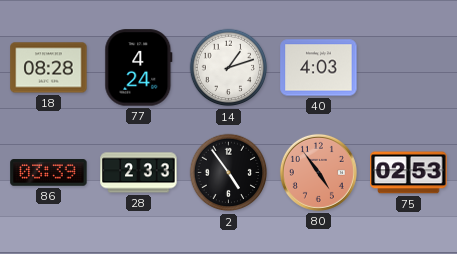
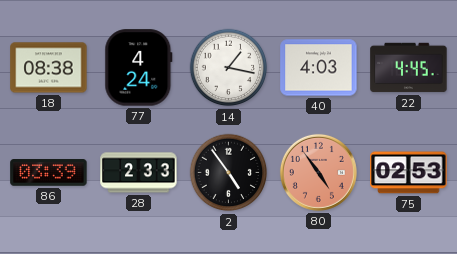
18: 08:28 -> 08:38
14: 1:12 -> 1:17
22: none -> 4:45
